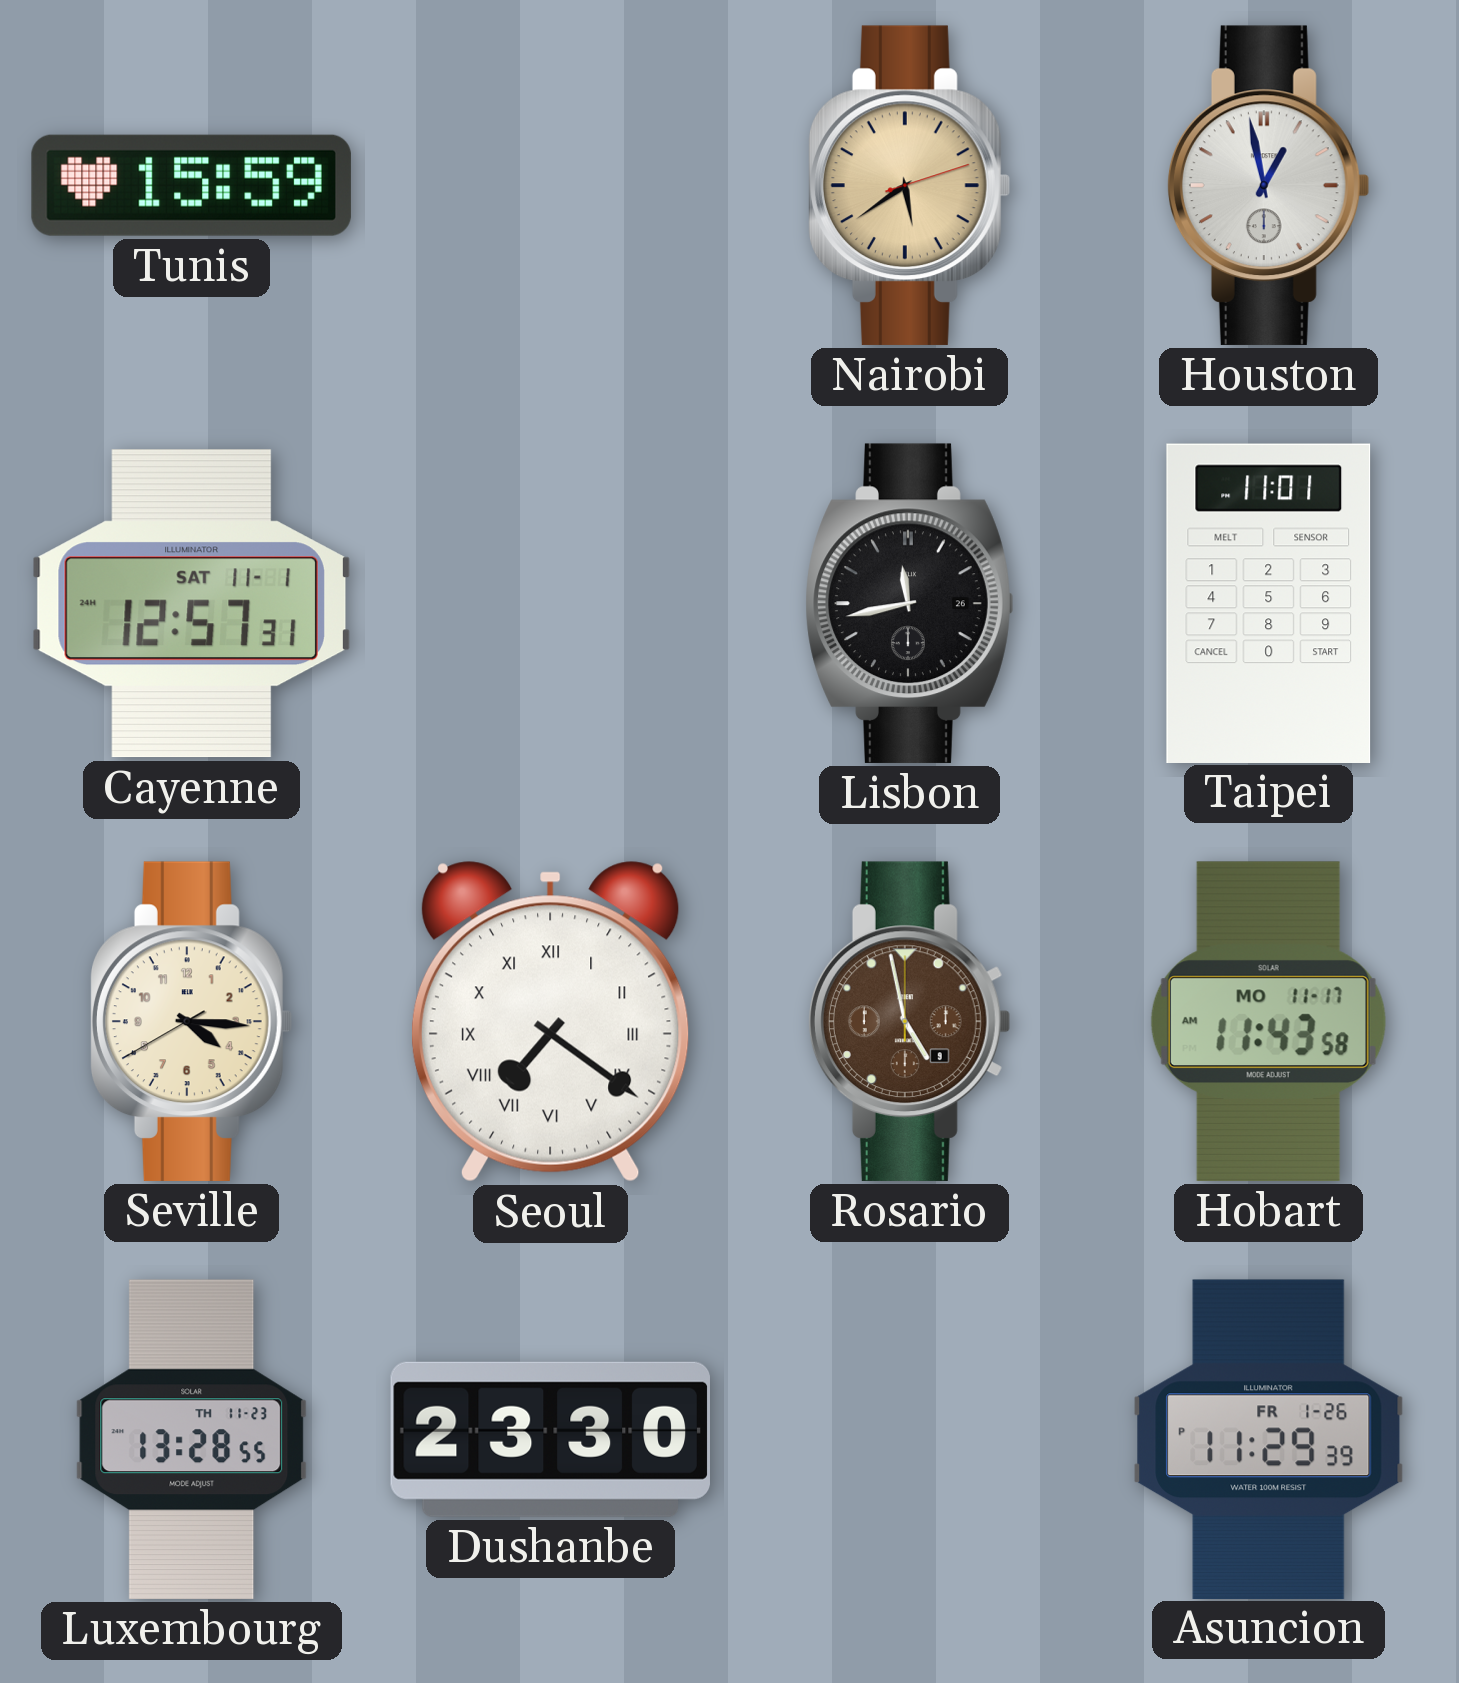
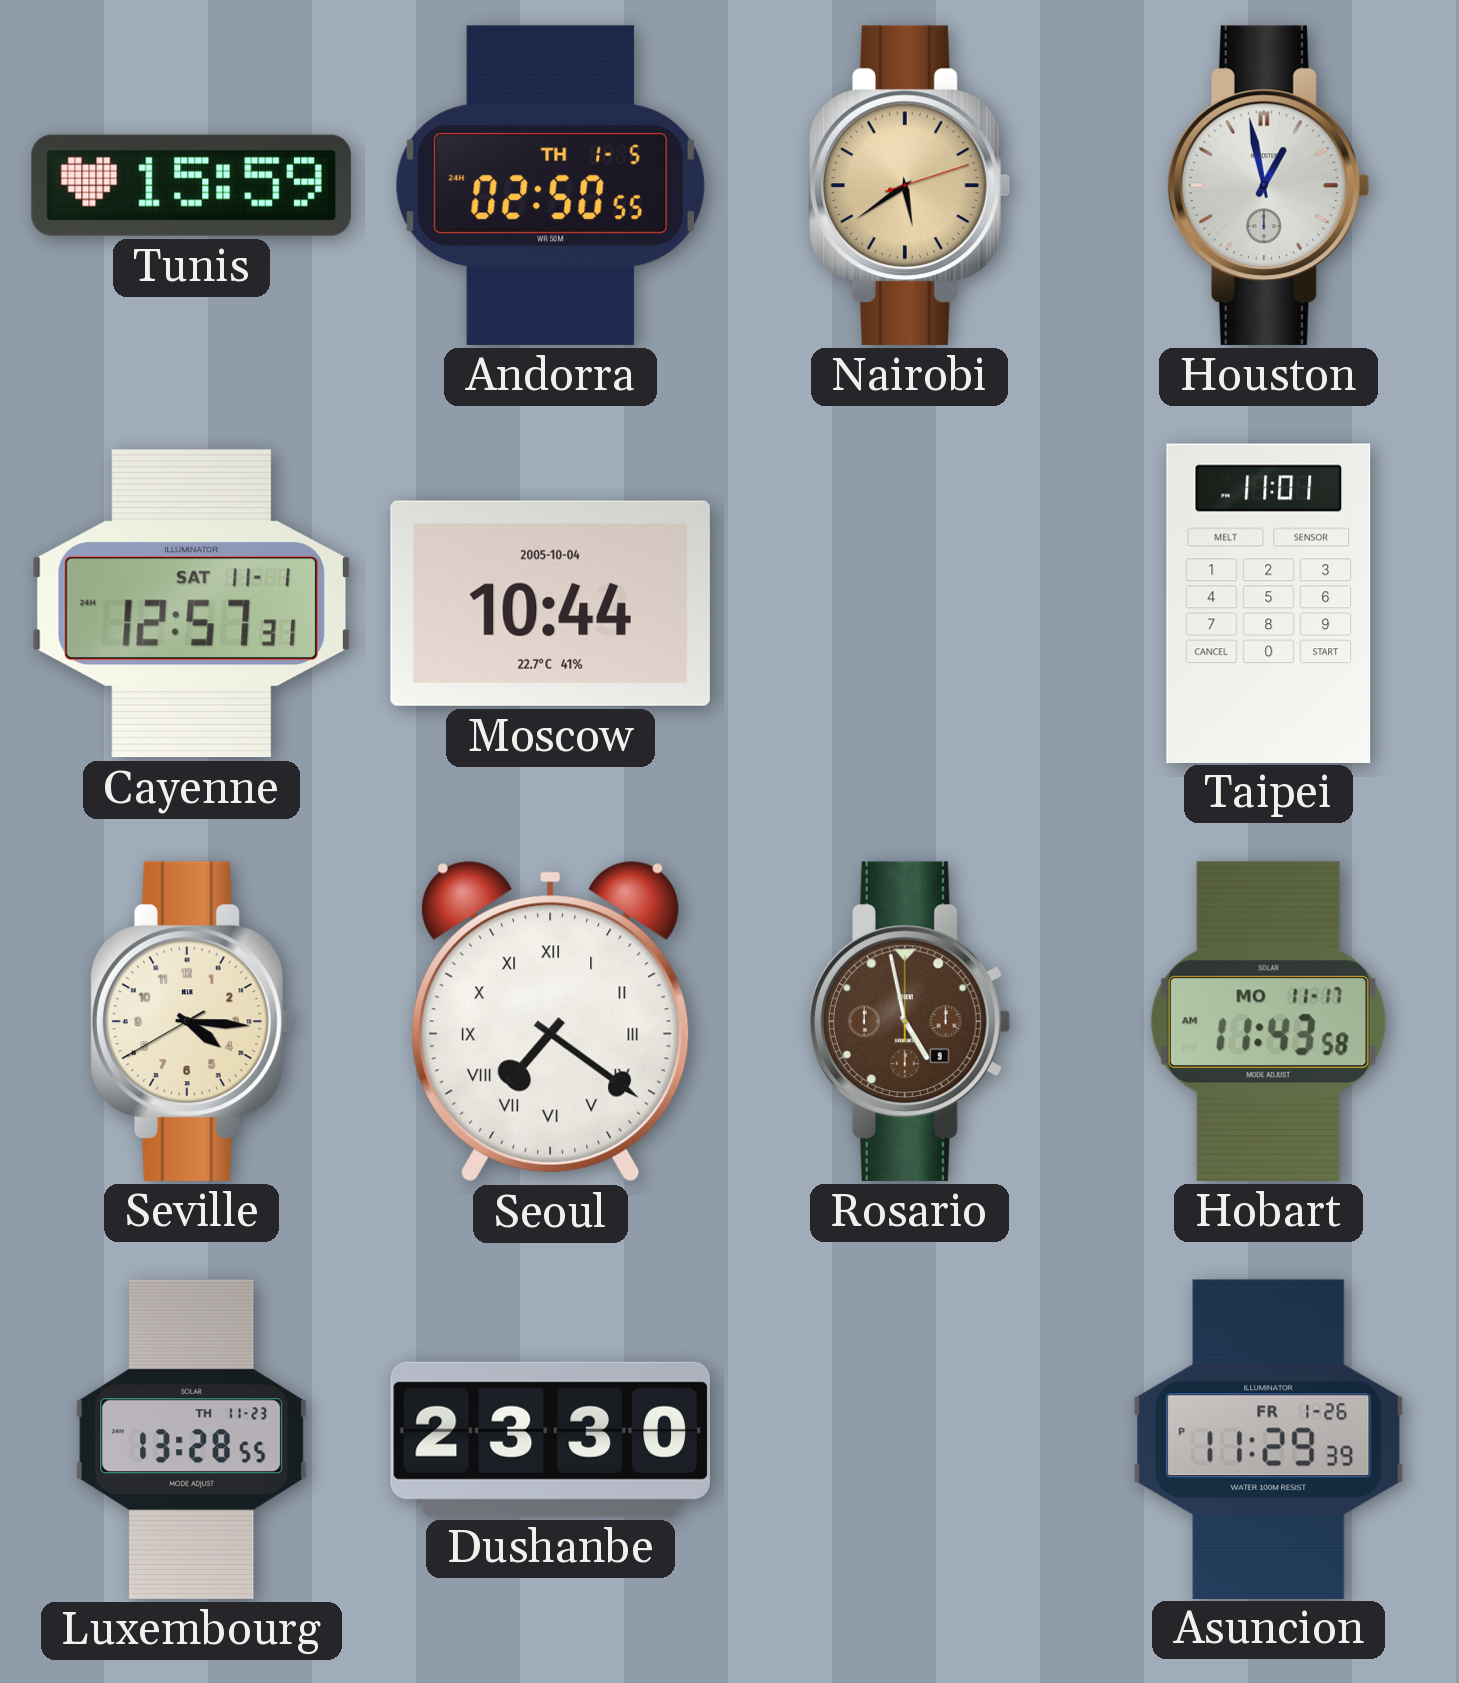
Andorra: none -> 02:50
Moscow: none -> 10:44
Lisbon: 11:43 -> none
